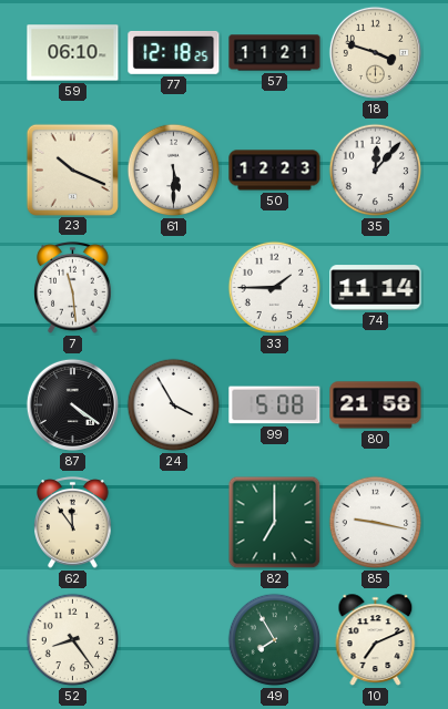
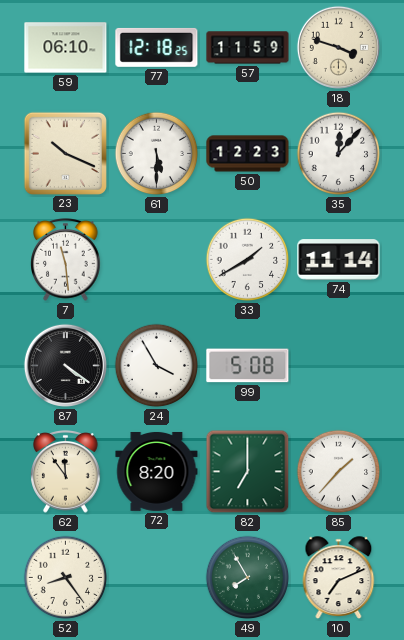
57: 11:21 -> 11:59
33: 1:45 -> 1:40
80: 21:58 -> none
72: none -> 8:20
85: 9:17 -> 1:37
